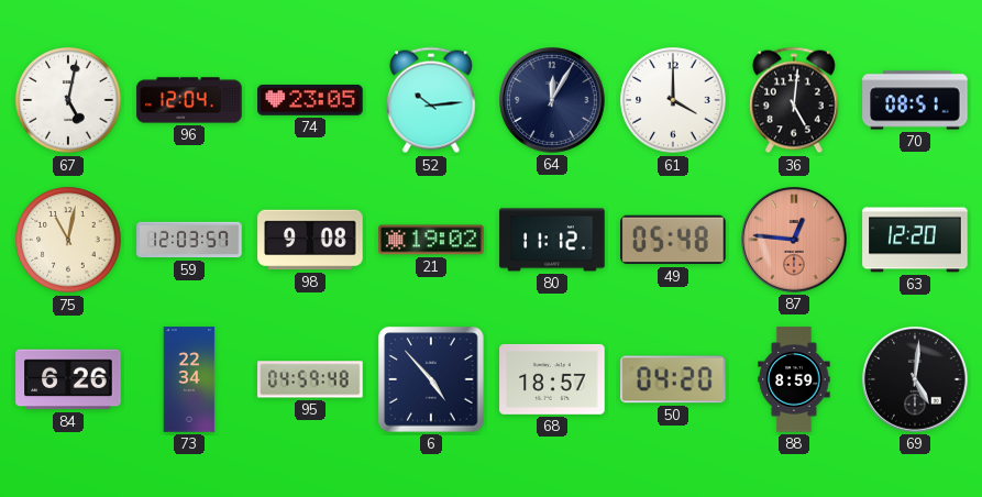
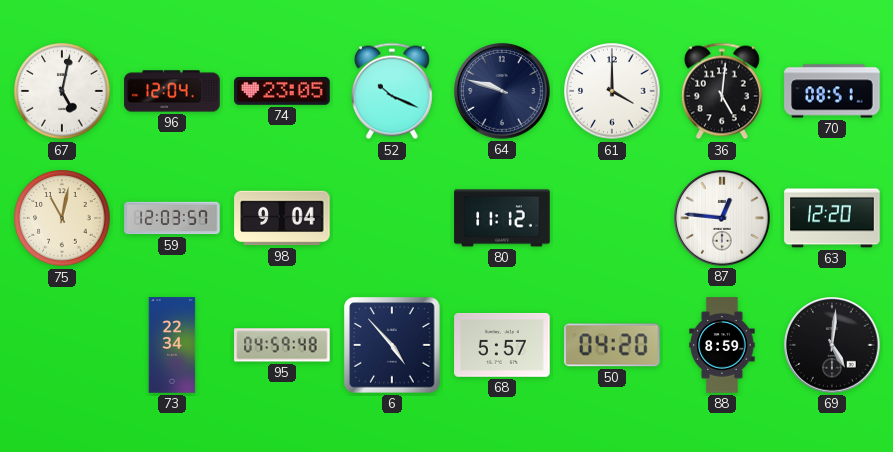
52: 10:14 -> 10:19
64: 12:05 -> 9:48
98: 9:08 -> 9:04
21: 19:02 -> none
49: 05:48 -> none
87 dial: salmon -> white
84: 6:26 -> none
68: 18:57 -> 5:57
